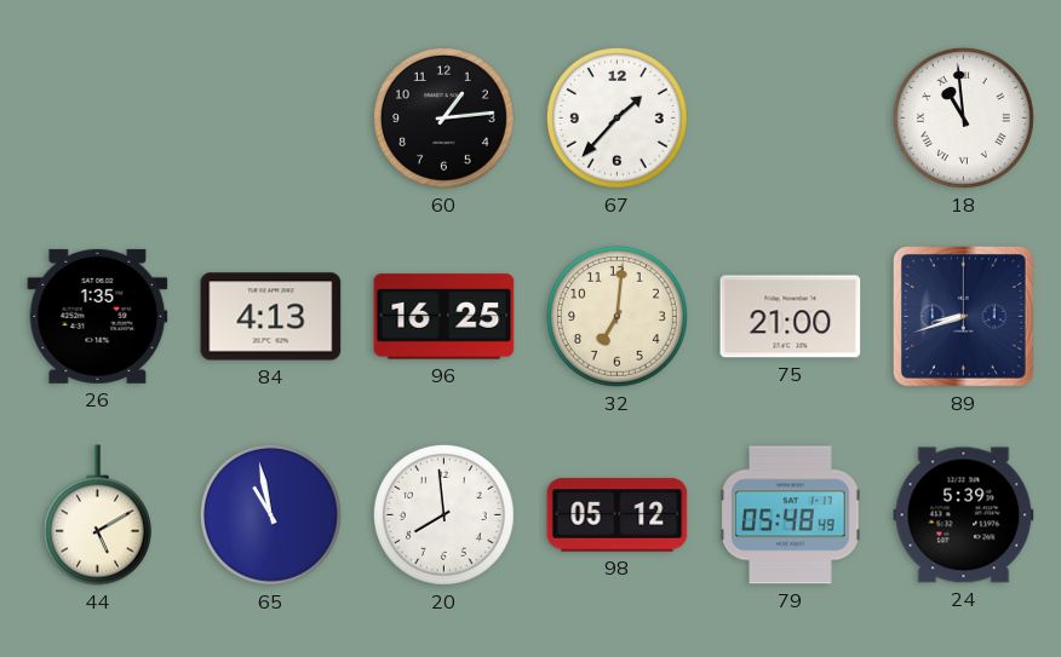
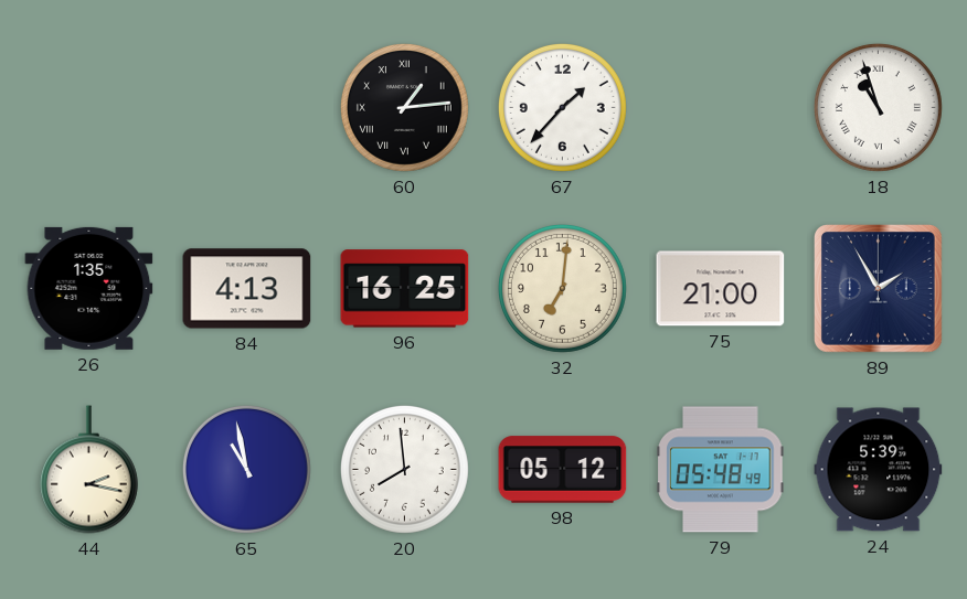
60 numerals: Arabic -> Roman
18: 10:59 -> 10:57
89: 8:42 -> 1:55
44: 5:10 -> 2:17
